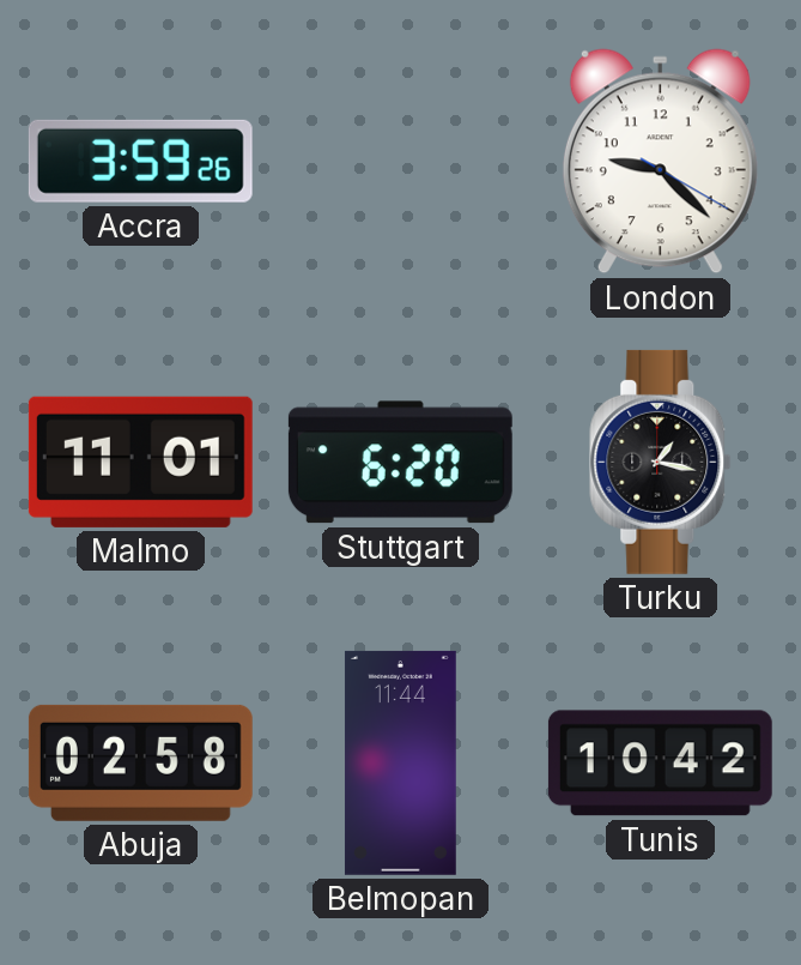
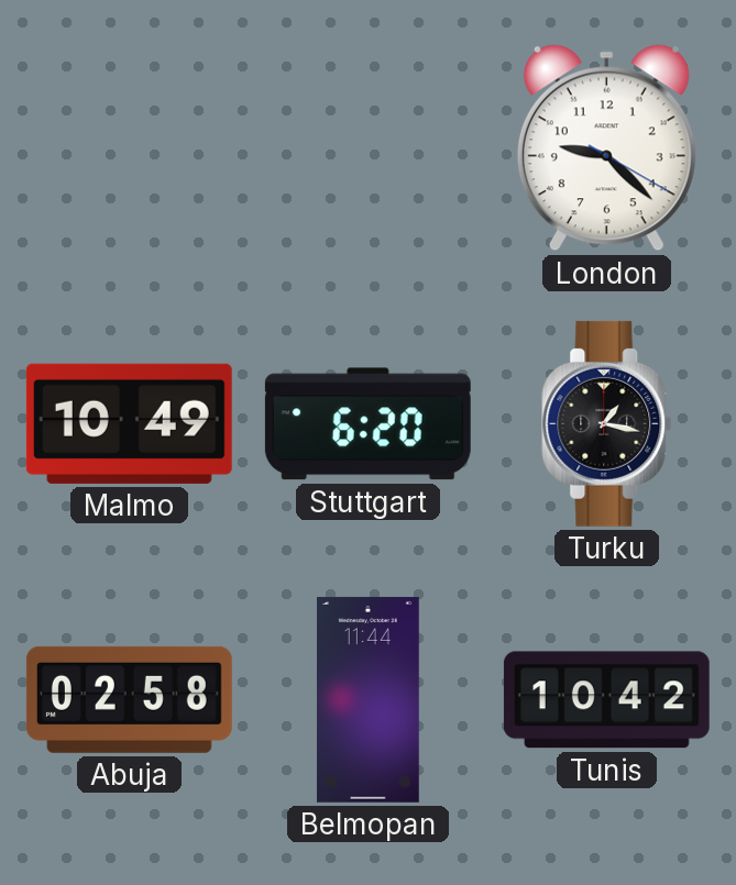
Accra: 3:59 -> none
Malmo: 11:01 -> 10:49
